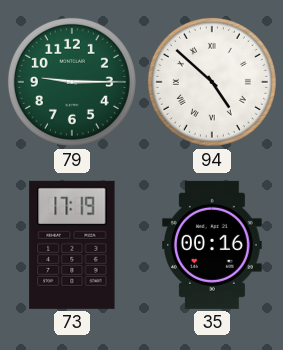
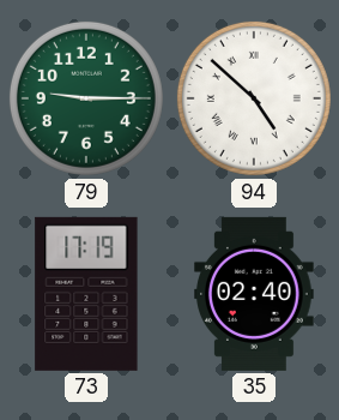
35: 00:16 -> 02:40
